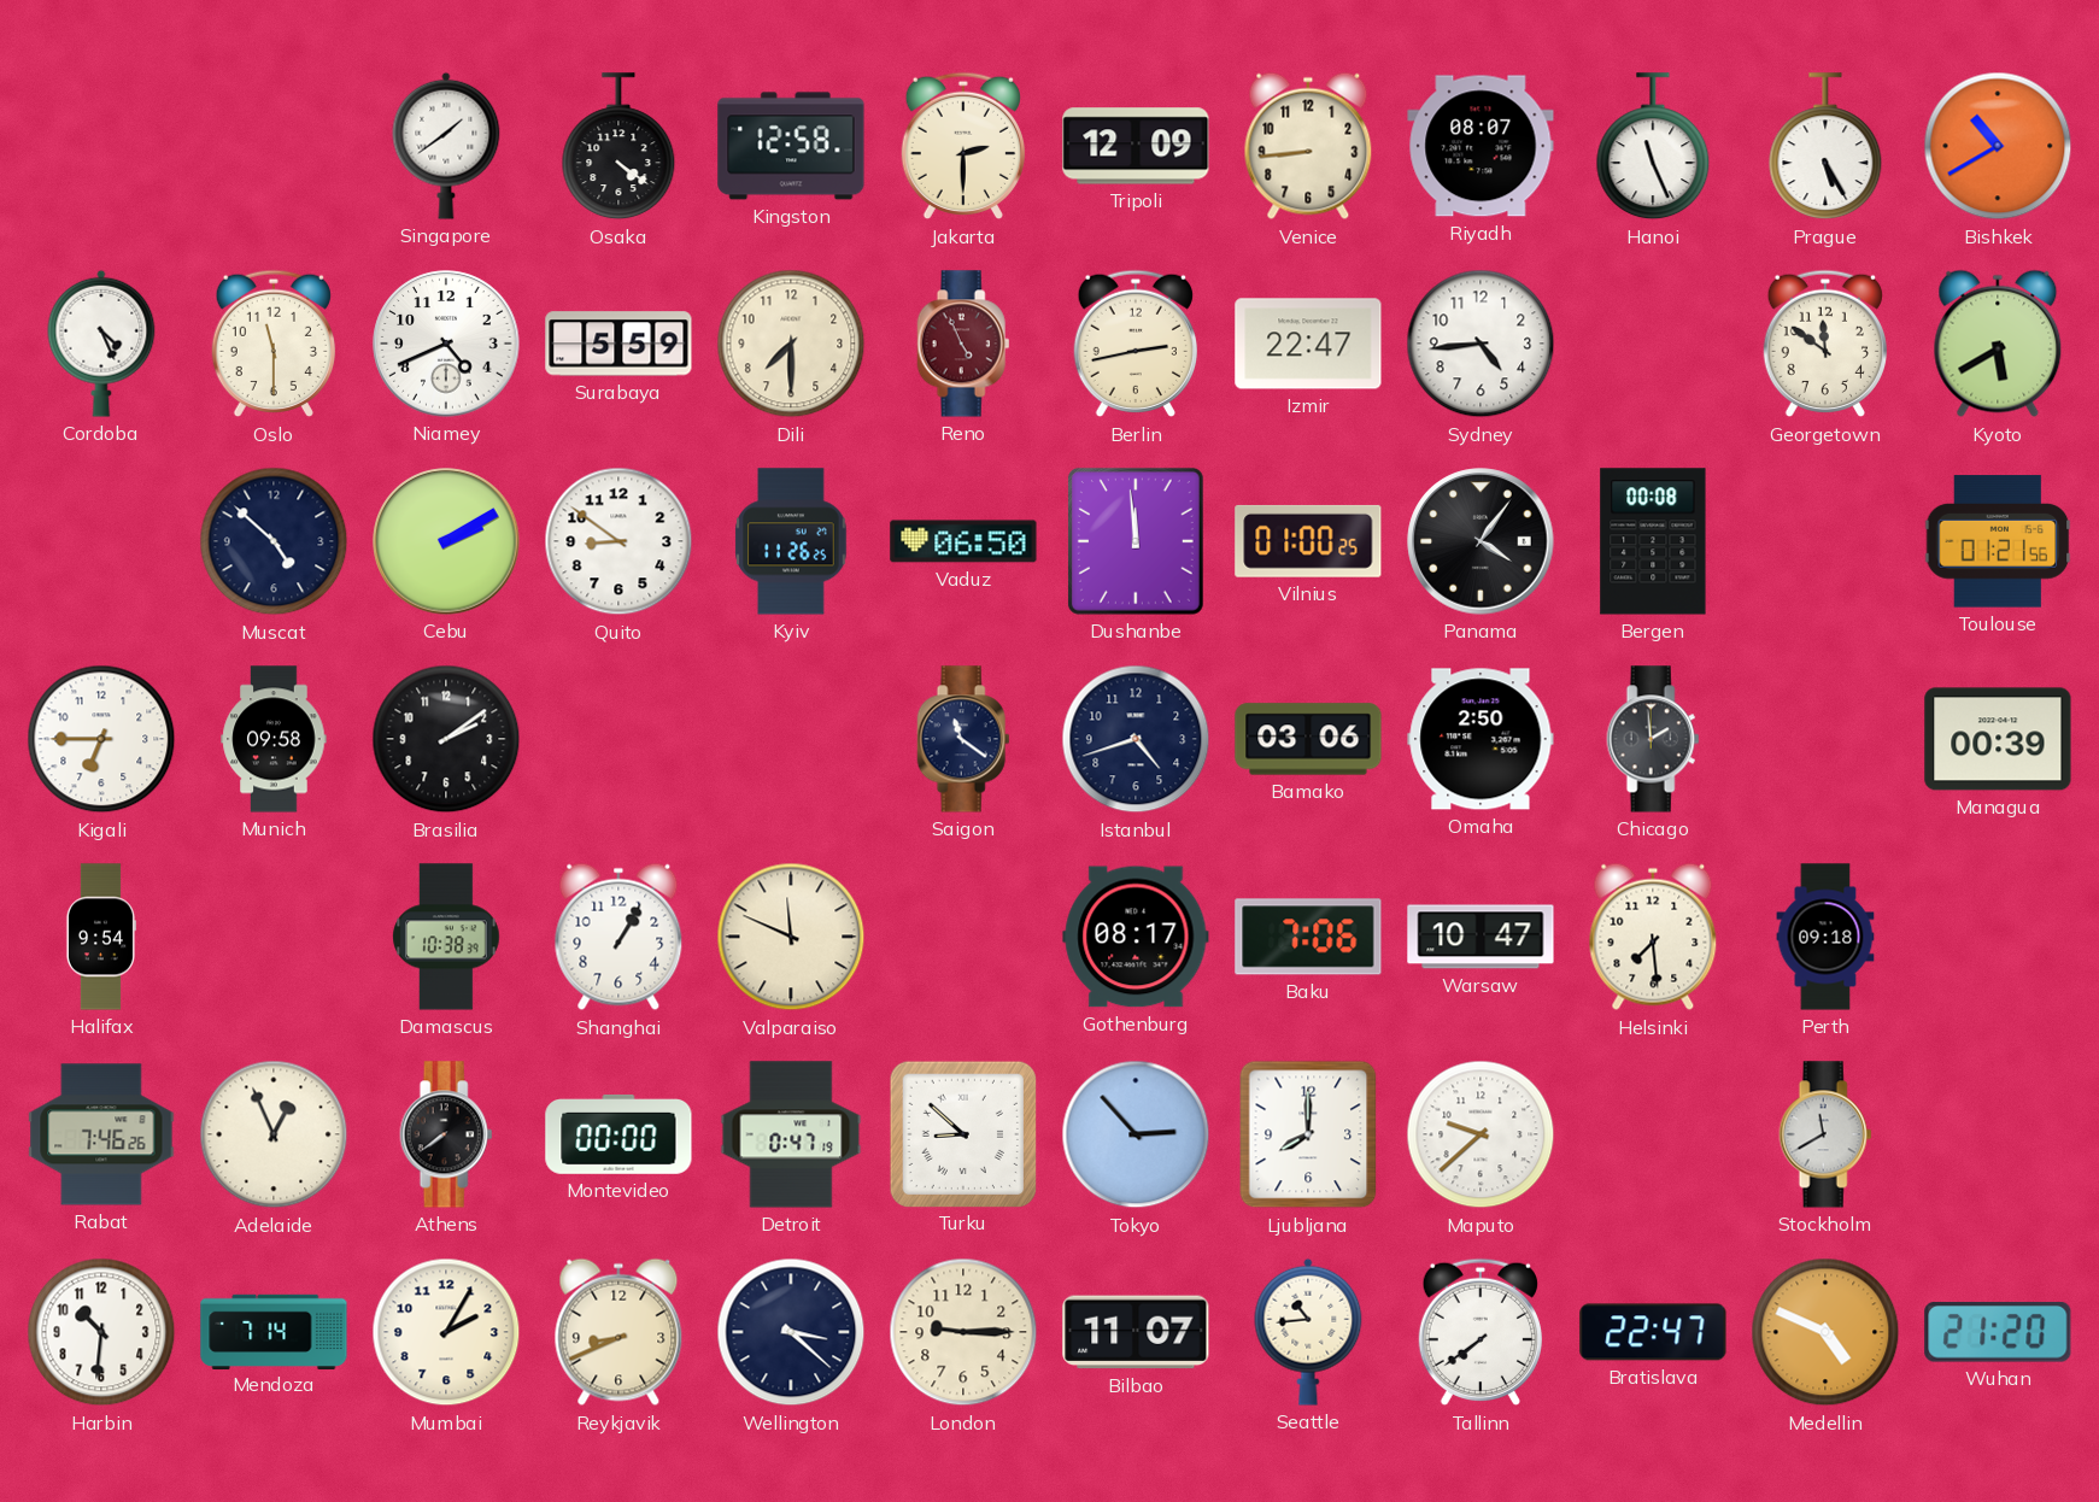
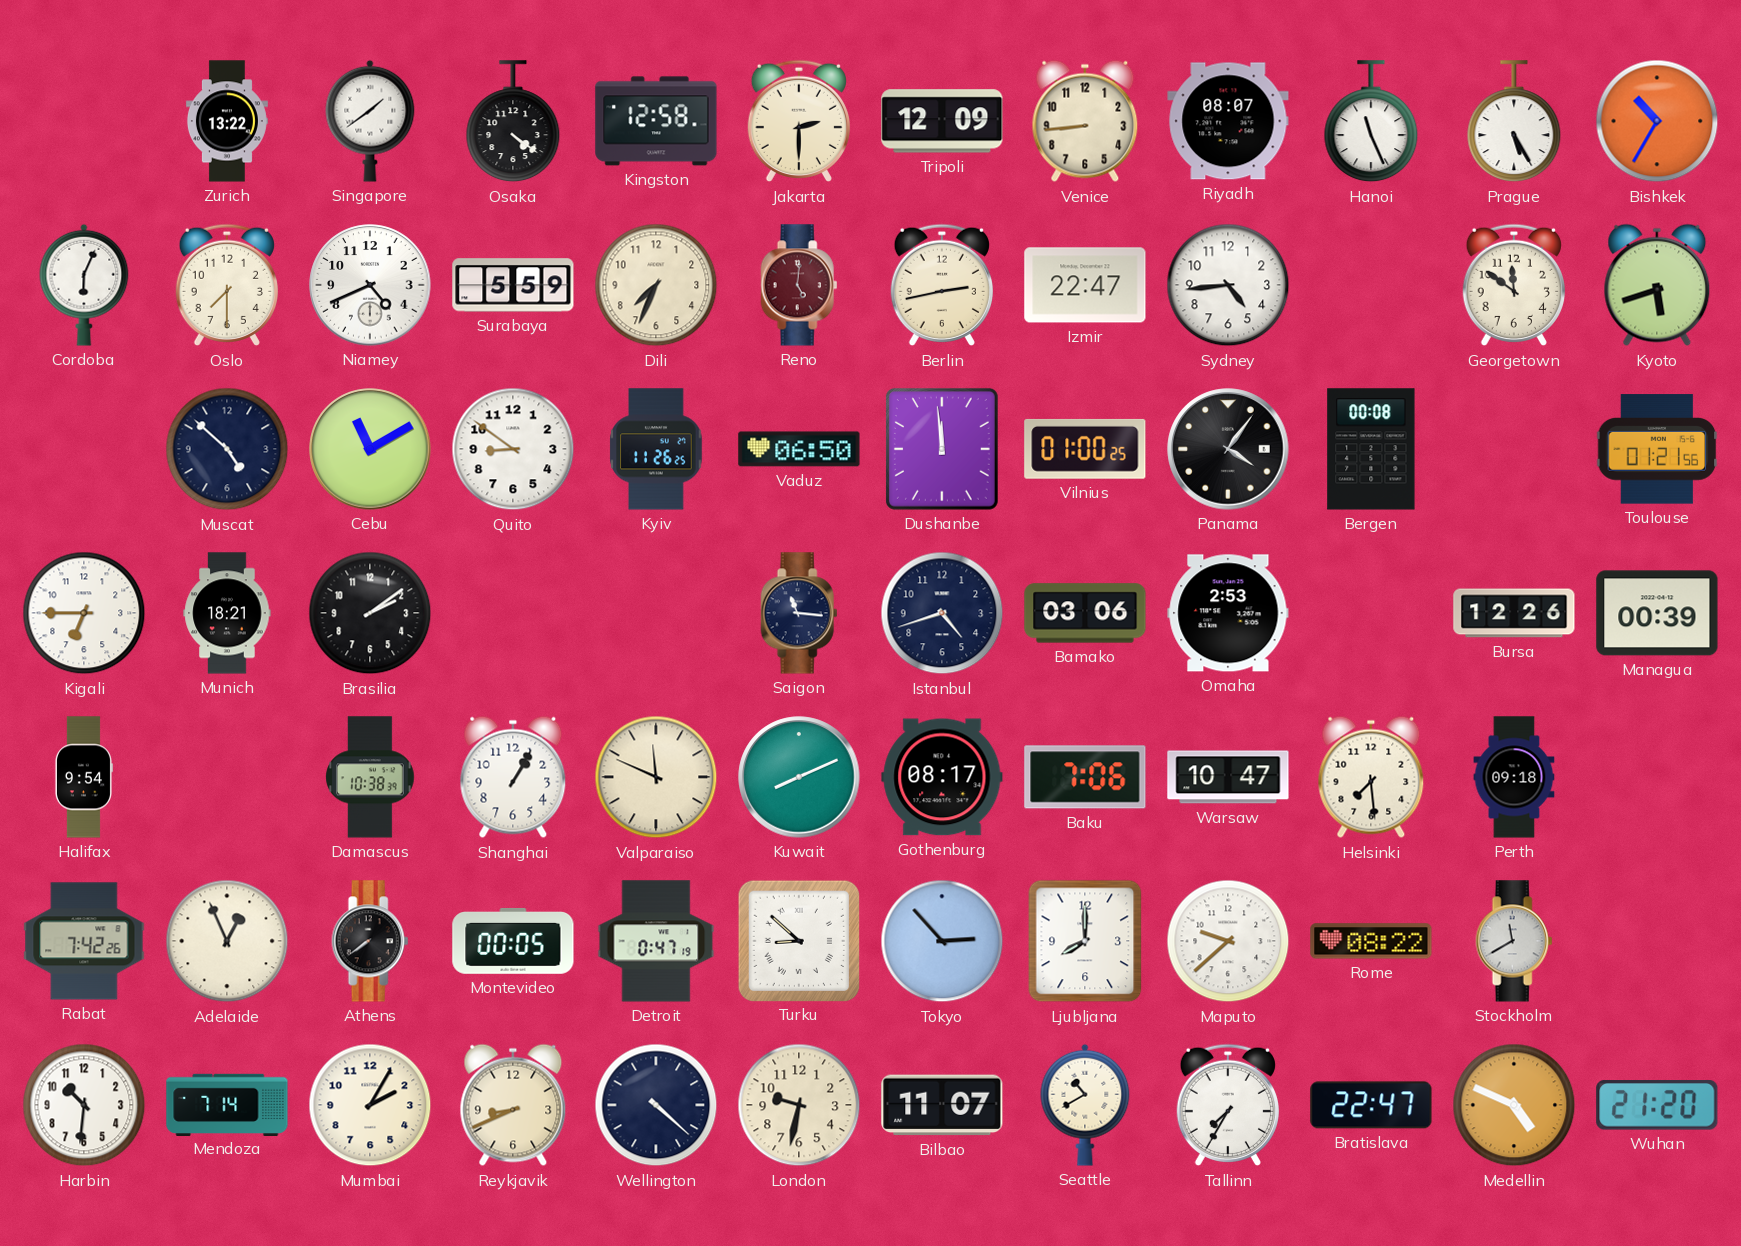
Zurich: none -> 13:22
Bishkek: 10:40 -> 10:35
Cordoba: 4:26 -> 6:04
Oslo: 11:30 -> 7:30
Dili: 7:30 -> 7:34
Reno: 4:56 -> 5:01
Kyoto: 5:40 -> 5:42
Cebu: 2:10 -> 11:10
Munich: 09:58 -> 18:21
Saigon: 11:21 -> 11:16
Omaha: 2:50 -> 2:53
Chicago: 1:59 -> none
Bursa: none -> 12:26
Kuwait: none -> 8:11
Rabat: 7:46 -> 7:42
Montevideo: 00:00 -> 00:05
Rome: none -> 08:22
Wellington: 3:22 -> 4:22
London: 9:15 -> 9:32
Seattle: 10:44 -> 10:40
Tallinn: 7:39 -> 7:35
